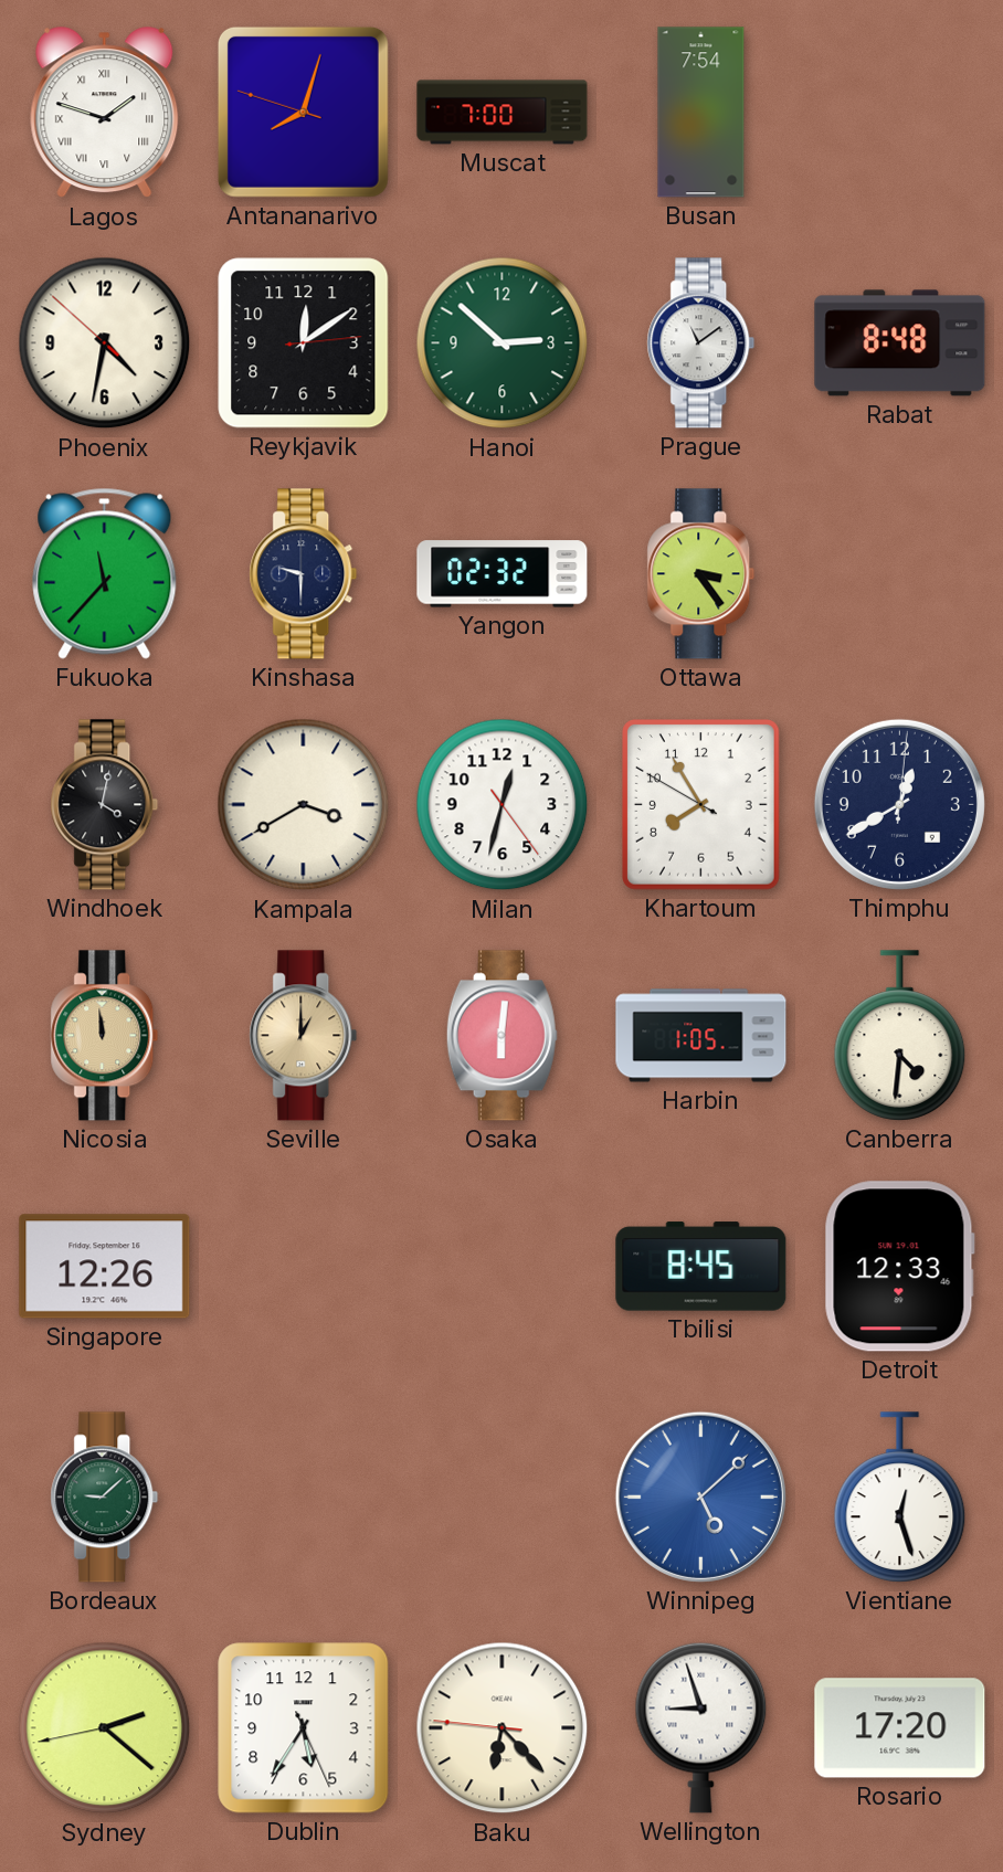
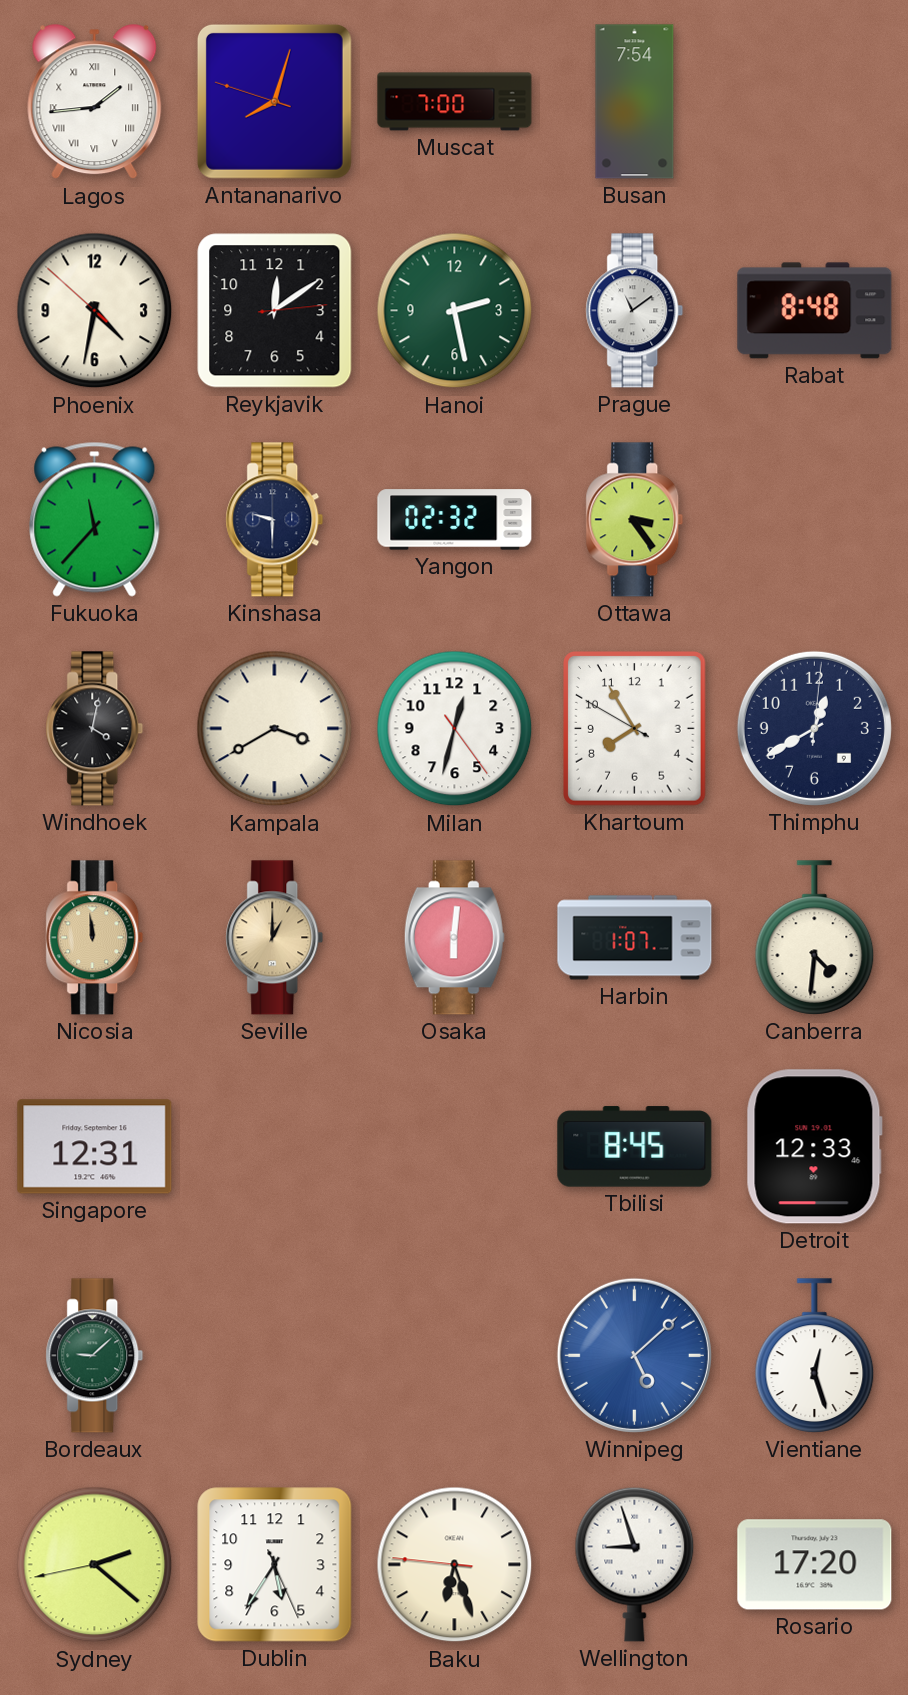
Lagos: 1:48 -> 1:44
Hanoi: 2:52 -> 2:28
Harbin: 1:05 -> 1:07
Singapore: 12:26 -> 12:31
Baku: 6:22 -> 6:26
